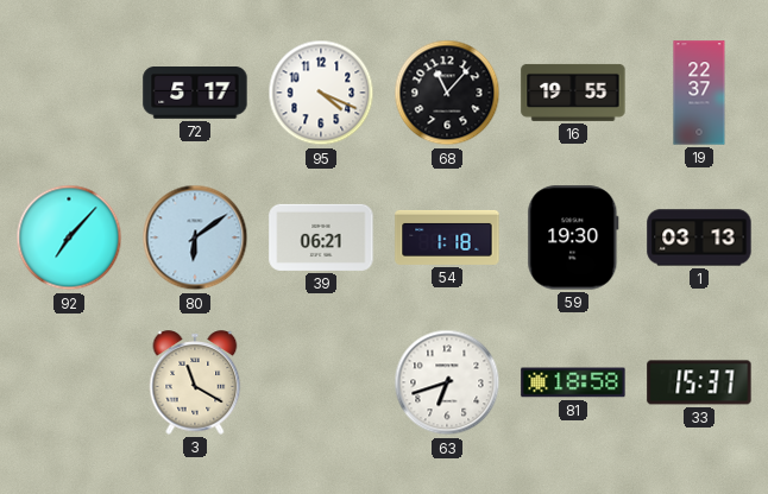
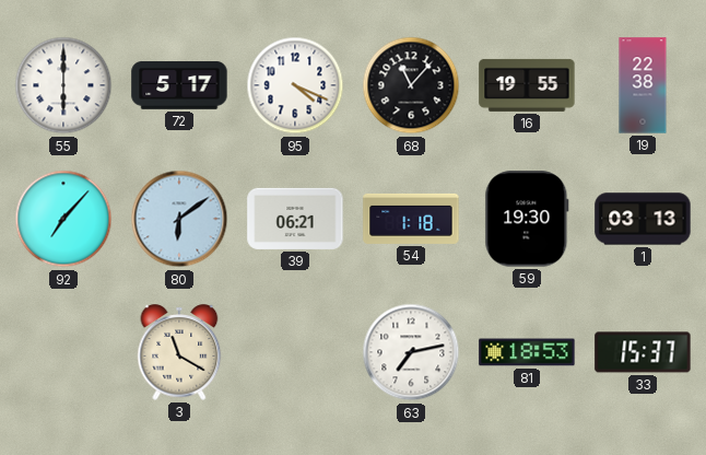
55: none -> 6:00
19: 22:37 -> 22:38
63: 6:42 -> 7:13
81: 18:58 -> 18:53
